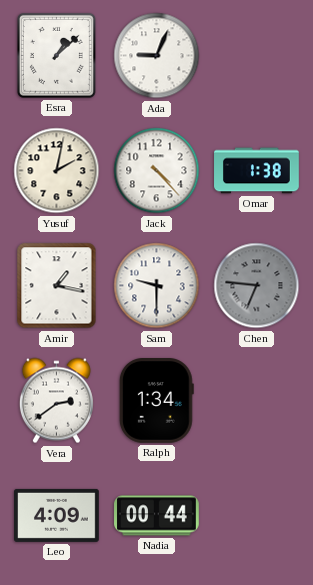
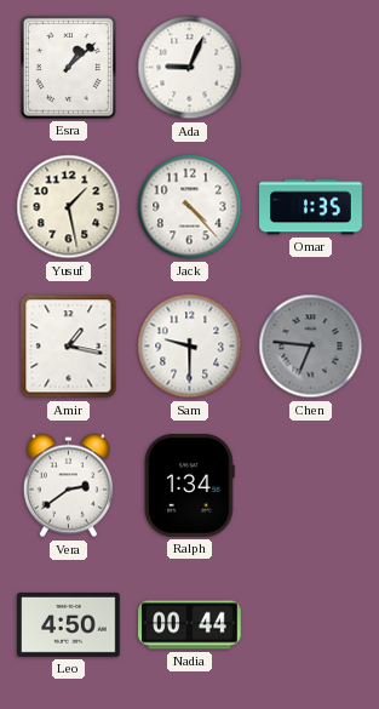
Yusuf: 2:02 -> 1:28
Omar: 1:38 -> 1:35
Leo: 4:09 -> 4:50
